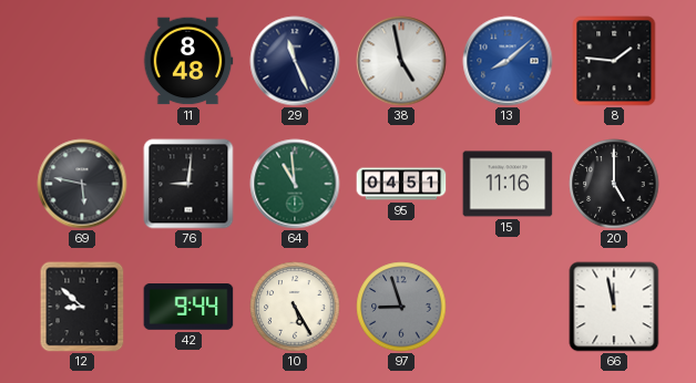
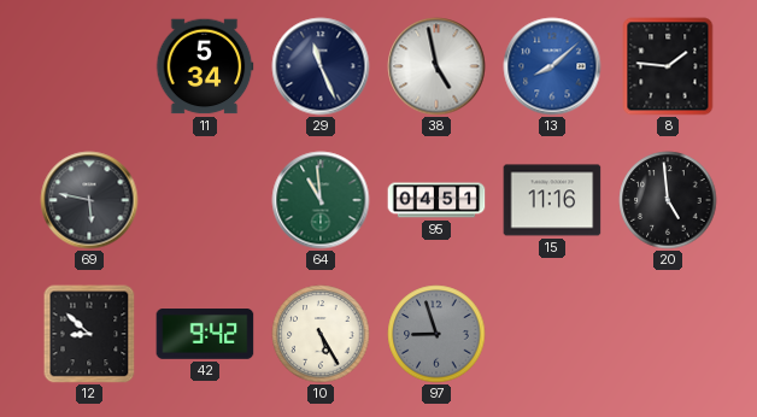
11: 8:48 -> 5:34
76: 9:01 -> none
20: 5:00 -> 4:59
42: 9:44 -> 9:42
66: 11:58 -> none
